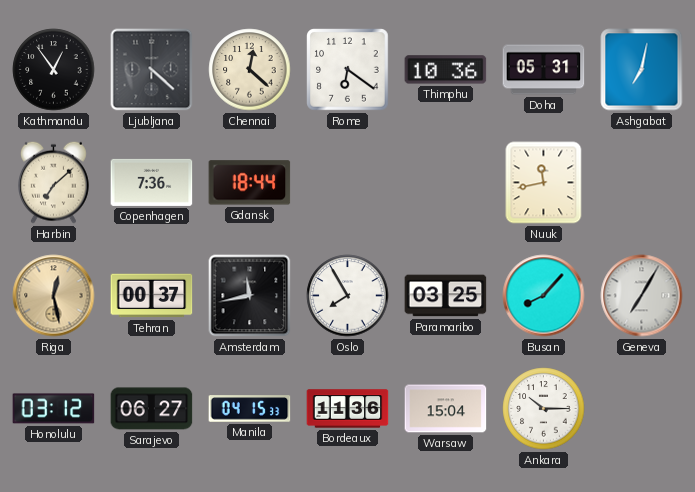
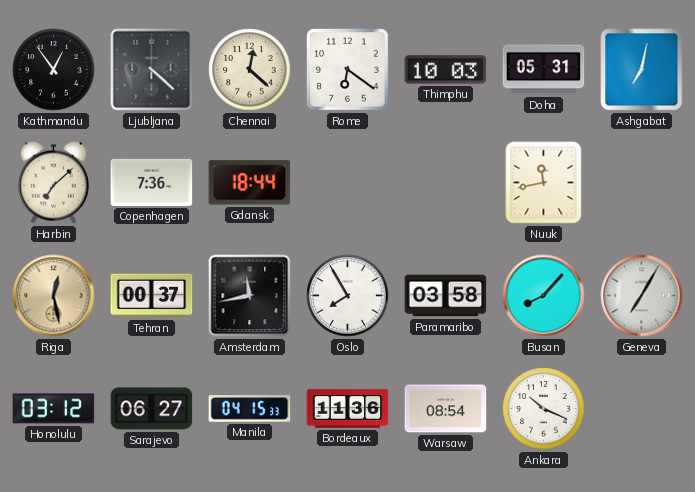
Thimphu: 10:36 -> 10:03
Paramaribo: 03:25 -> 03:58
Warsaw: 15:04 -> 08:54
Ankara: 10:15 -> 10:19
